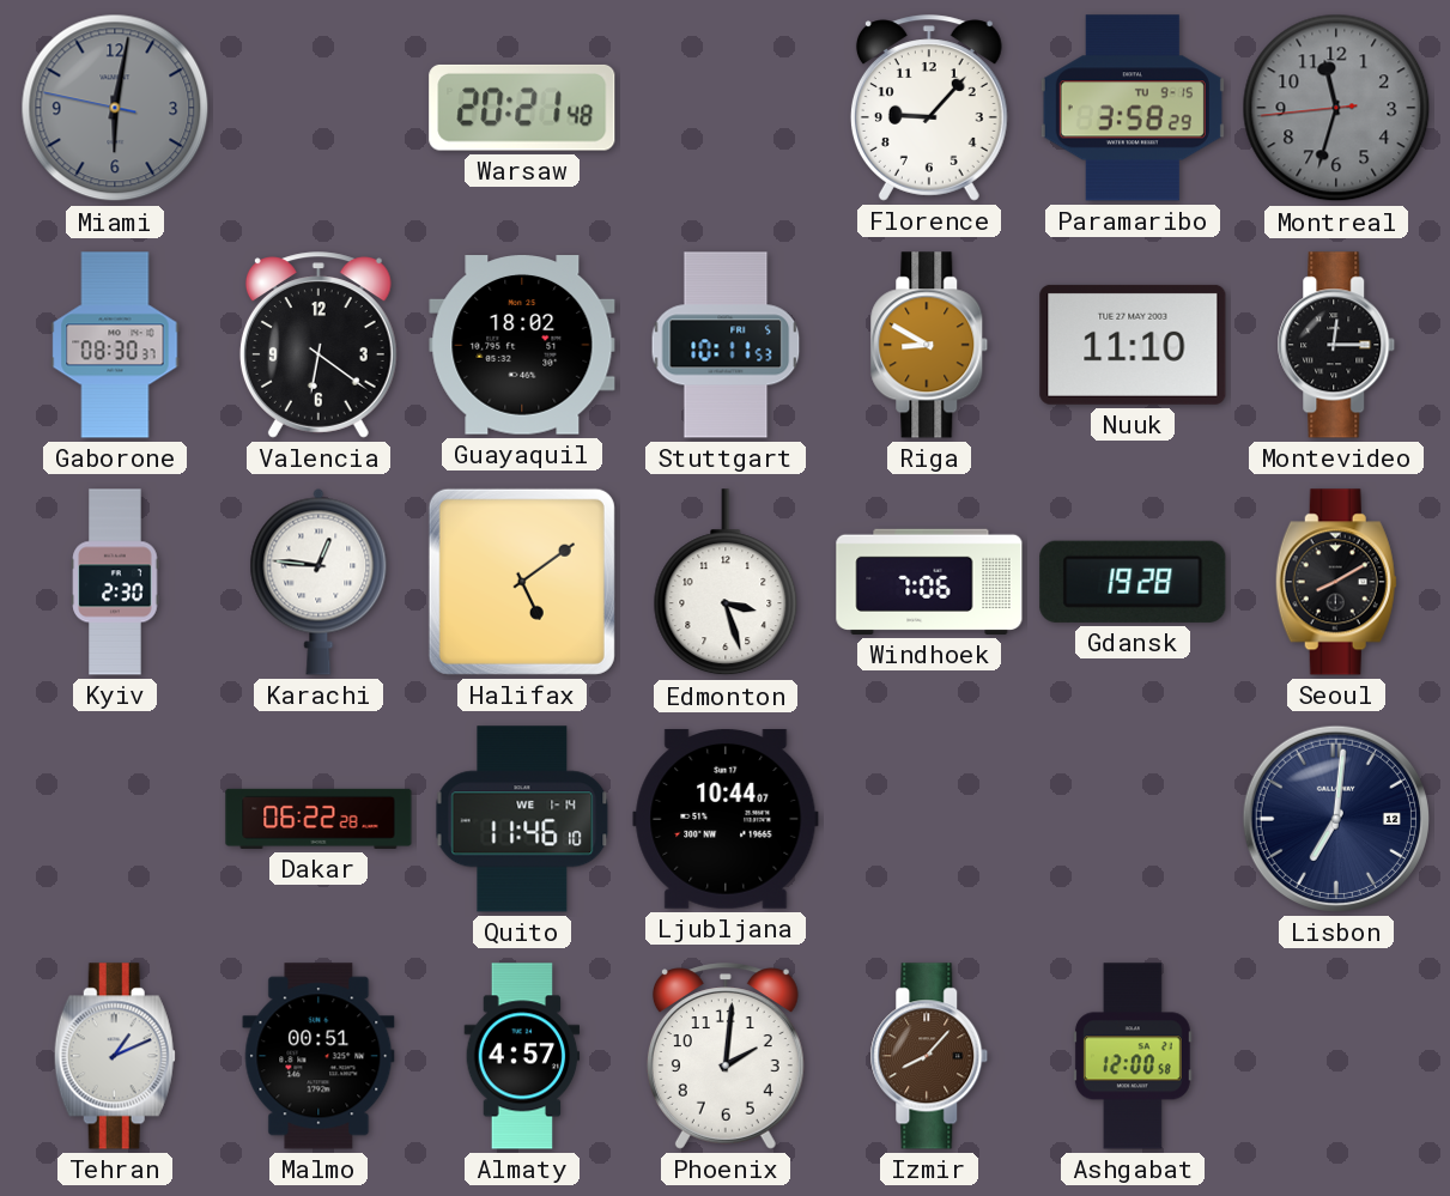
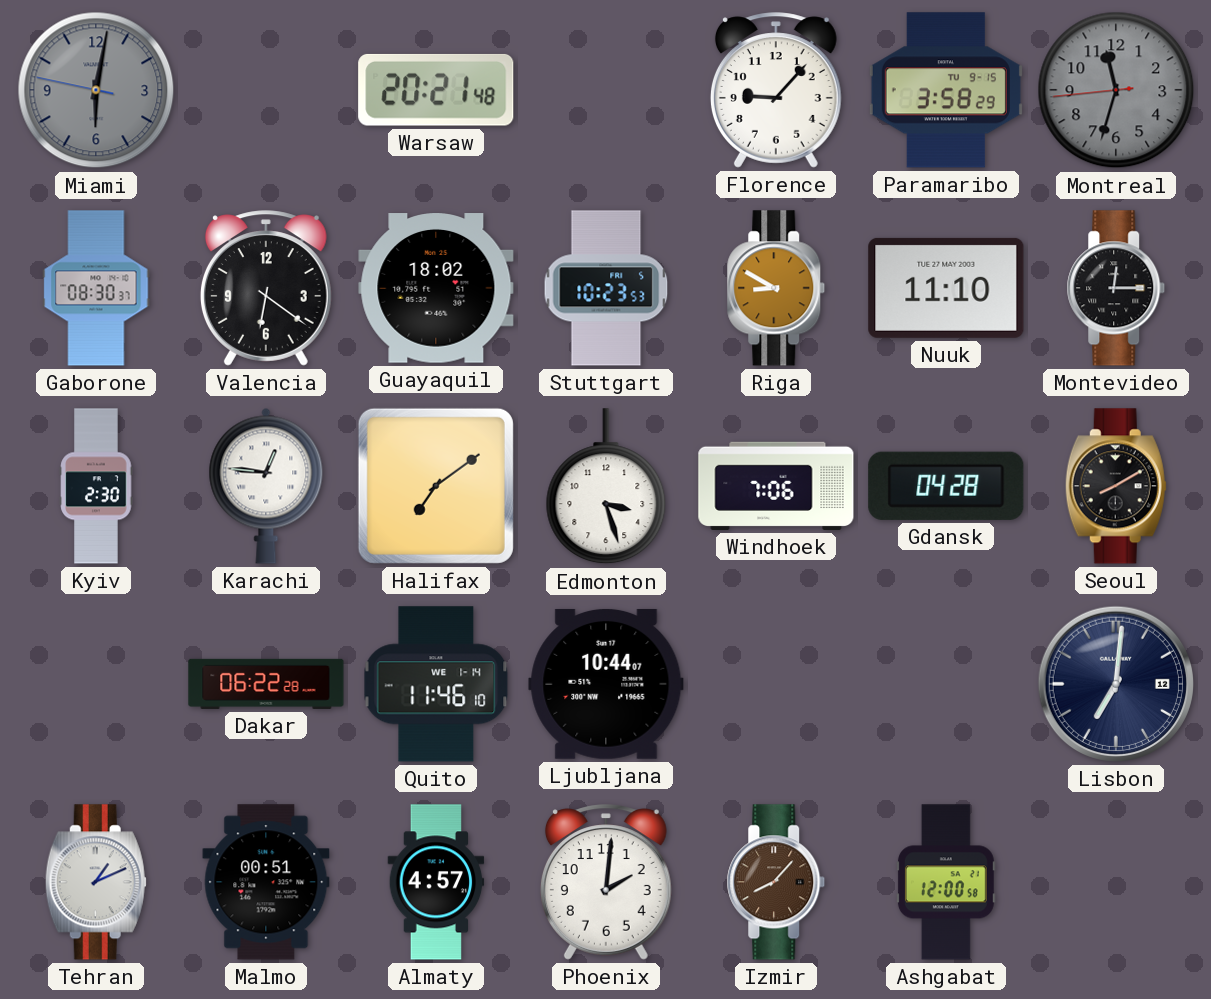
Stuttgart: 10:11 -> 10:23
Halifax: 5:09 -> 7:09
Gdansk: 19:28 -> 04:28
